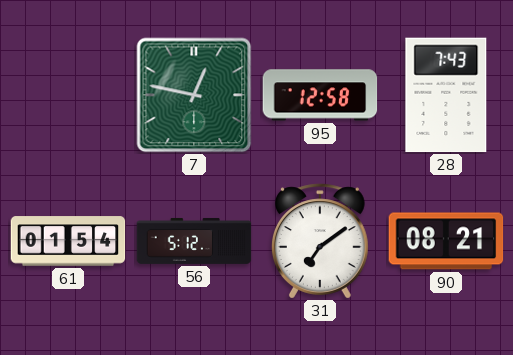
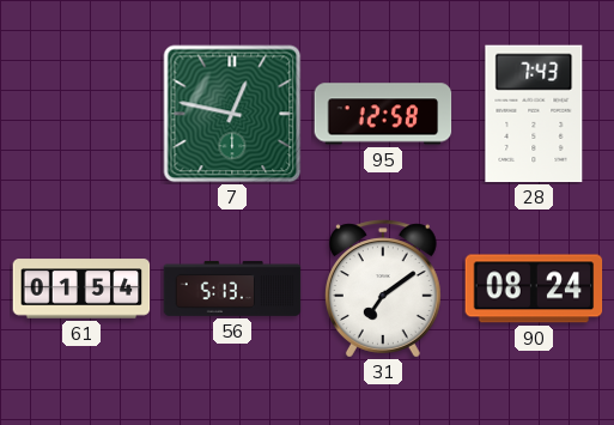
56: 5:12 -> 5:13
90: 08:21 -> 08:24
